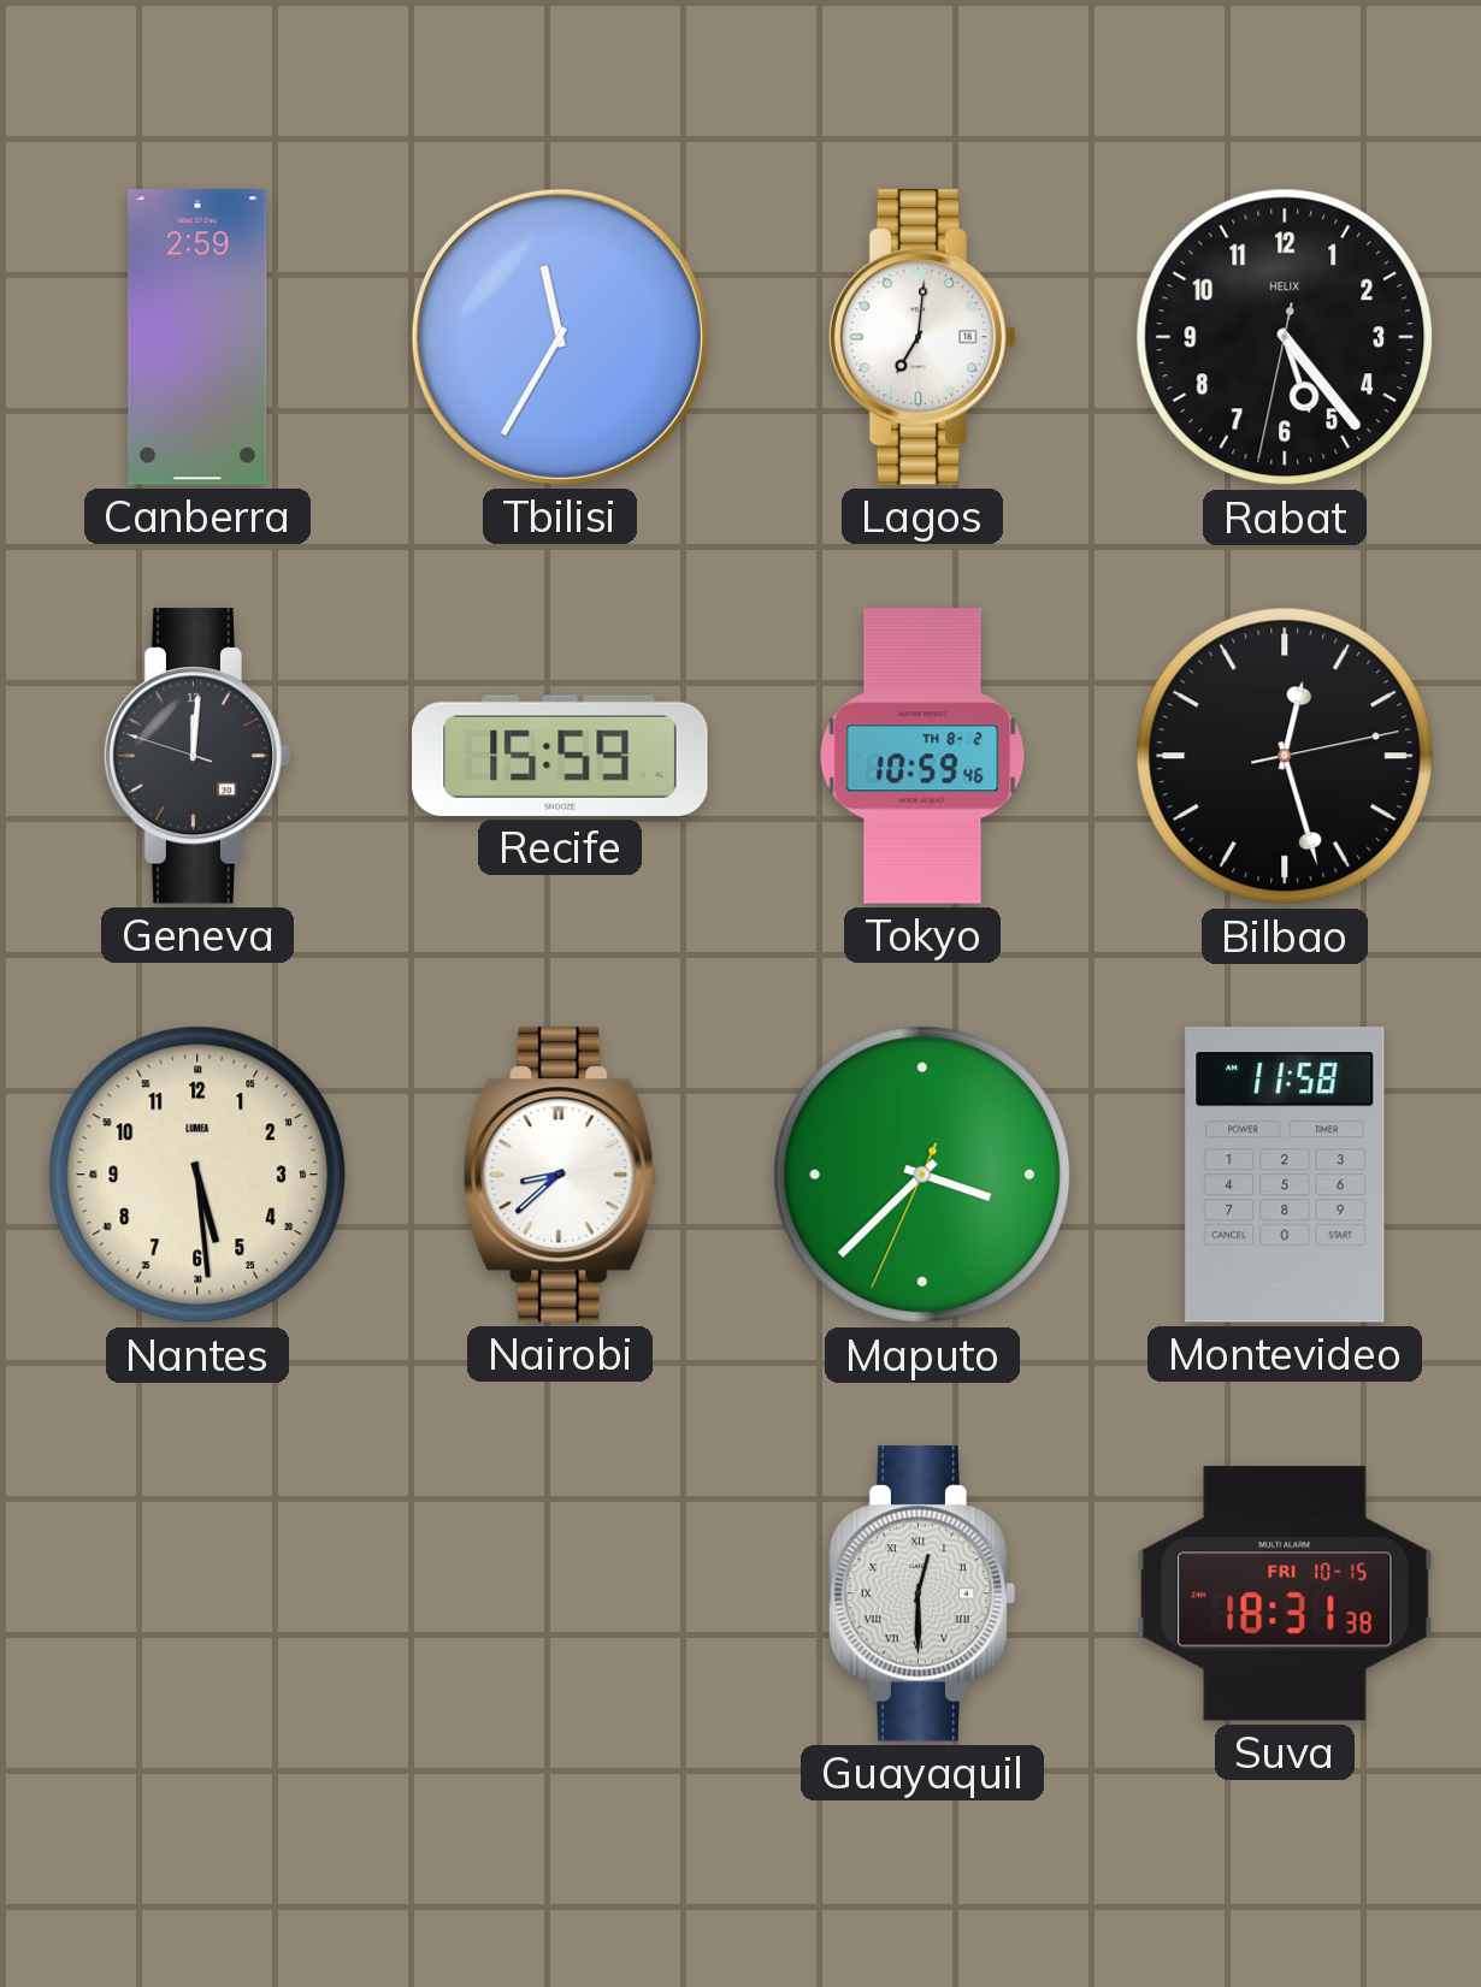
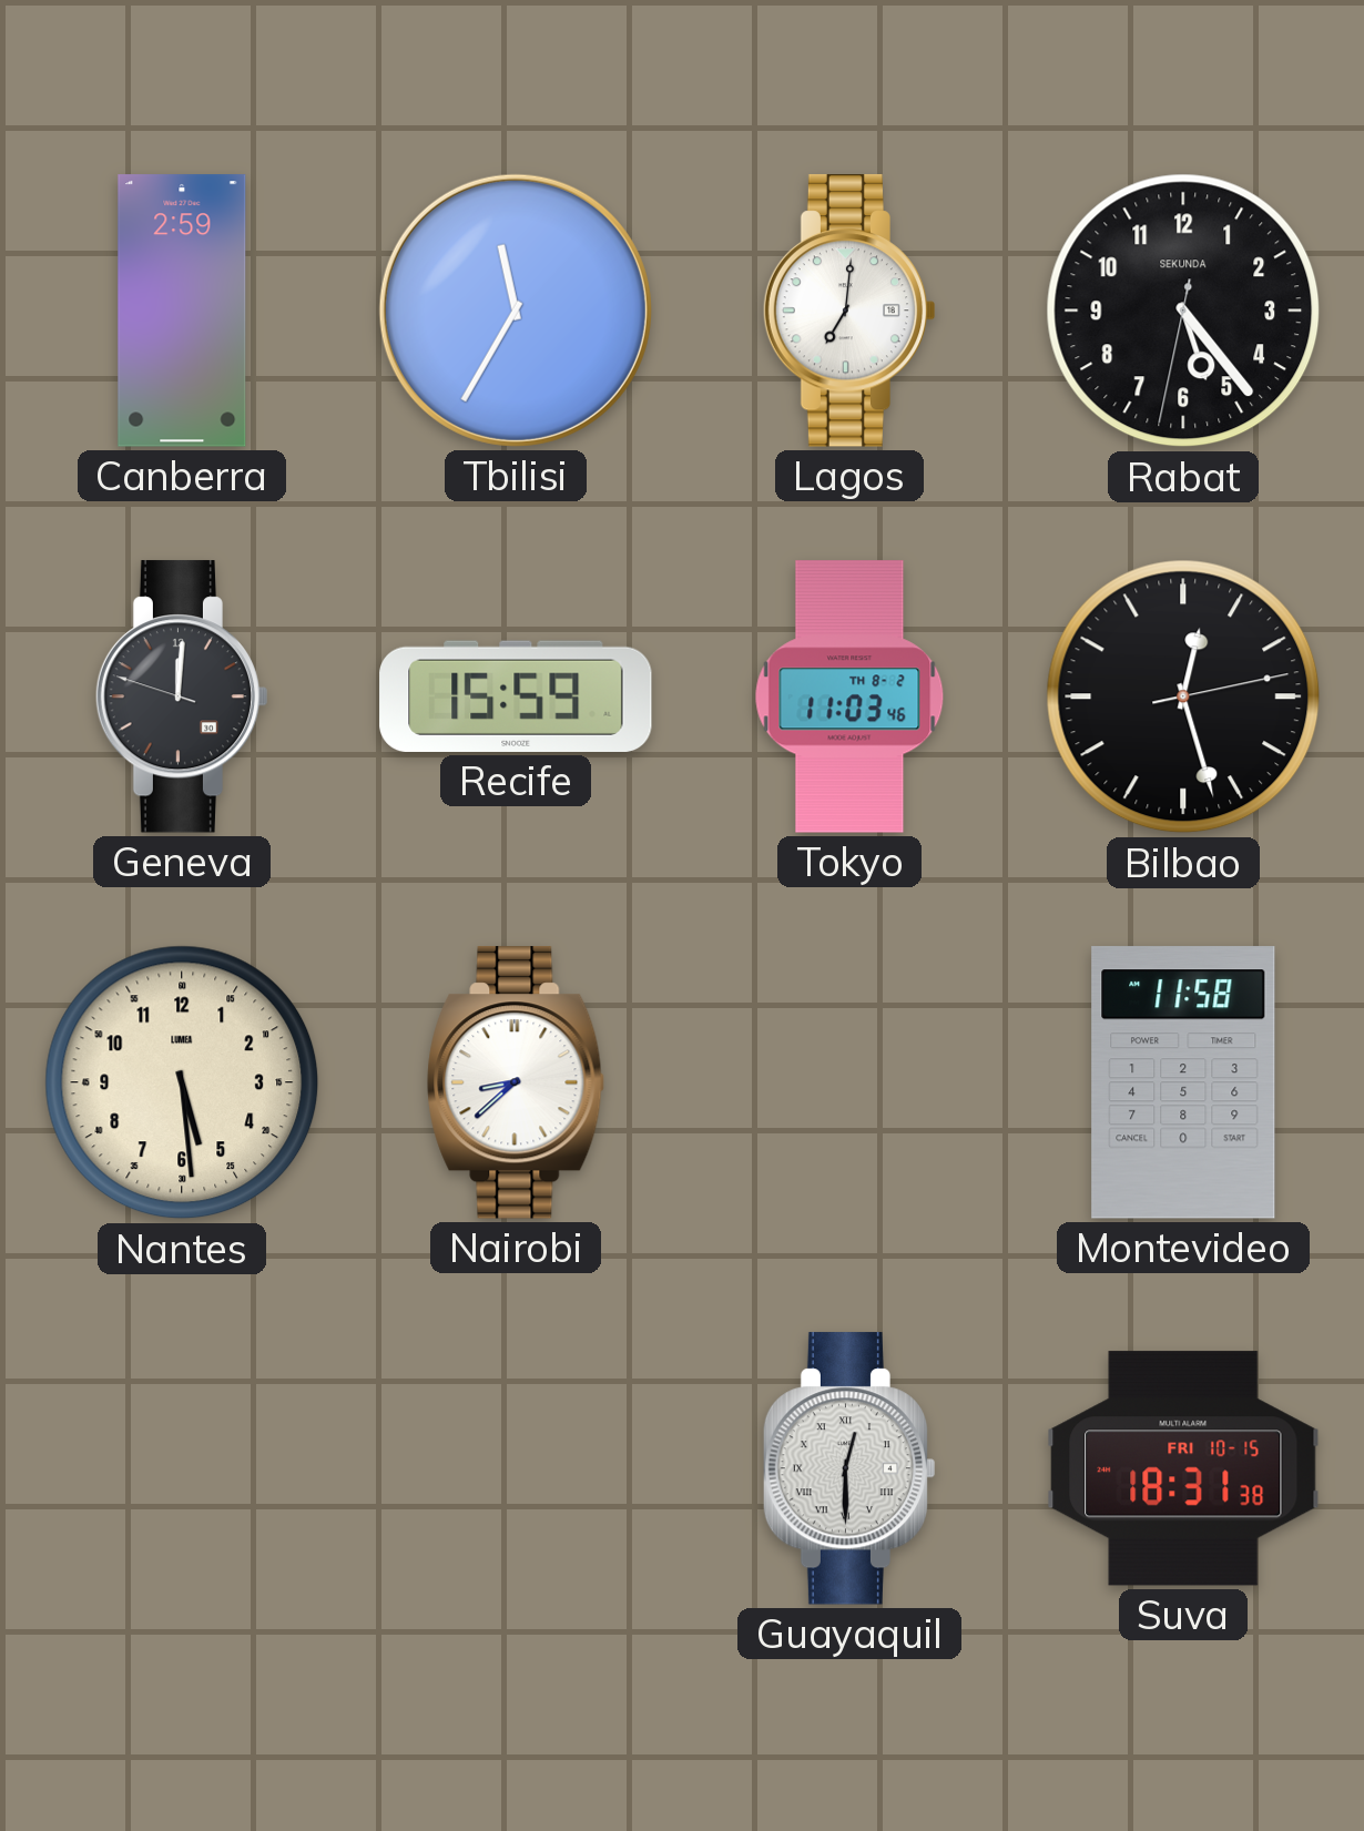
Rabat brand: HELIX -> SEKUNDA
Tokyo: 10:59 -> 11:03
Maputo: 3:37 -> none
